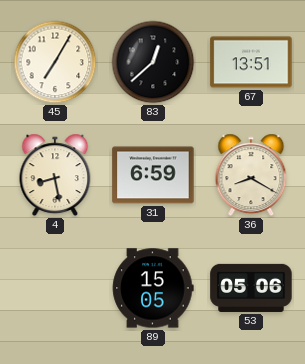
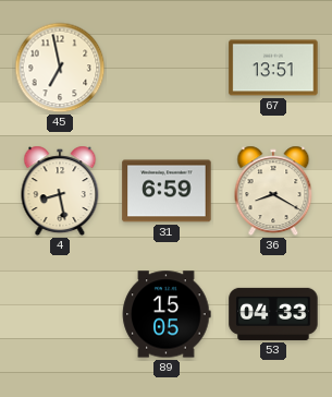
45: 7:05 -> 6:58
83: 12:38 -> none
53: 05:06 -> 04:33
